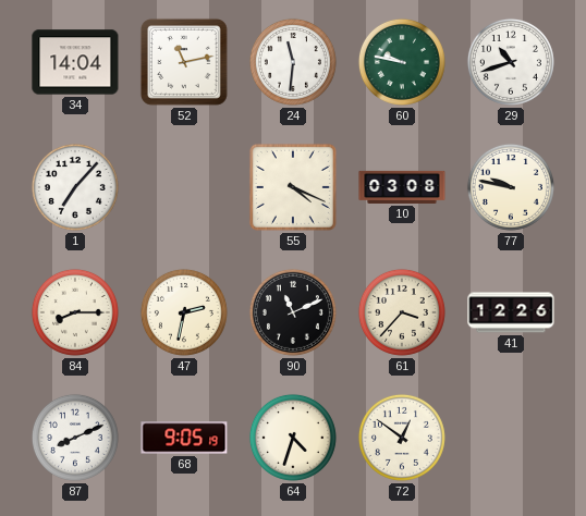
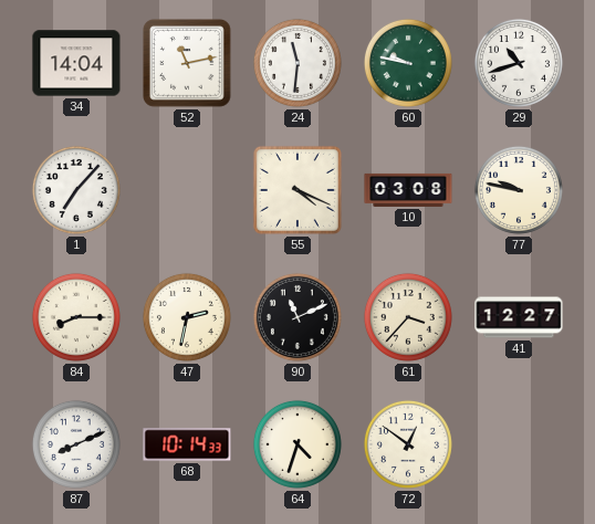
41: 12:26 -> 12:27
68: 9:05 -> 10:14
